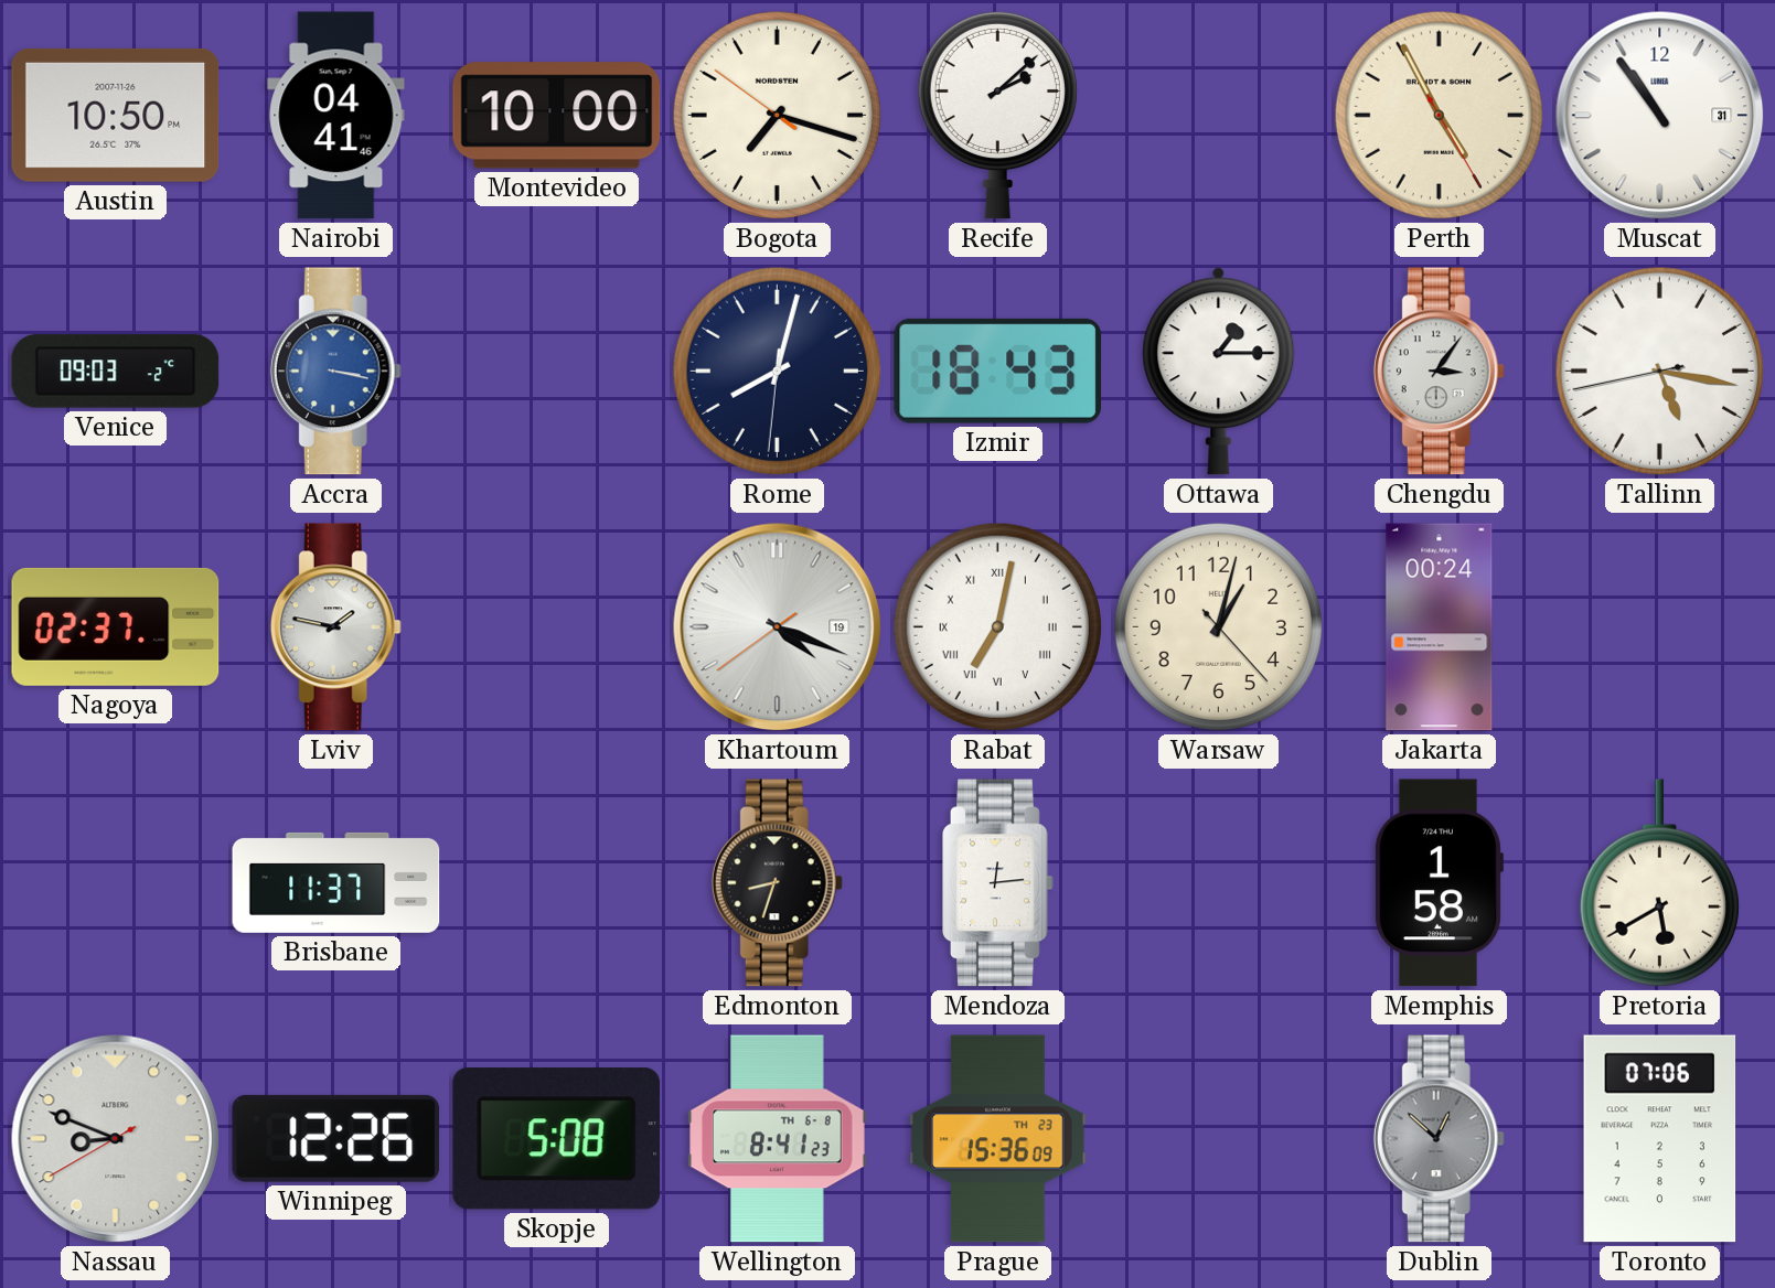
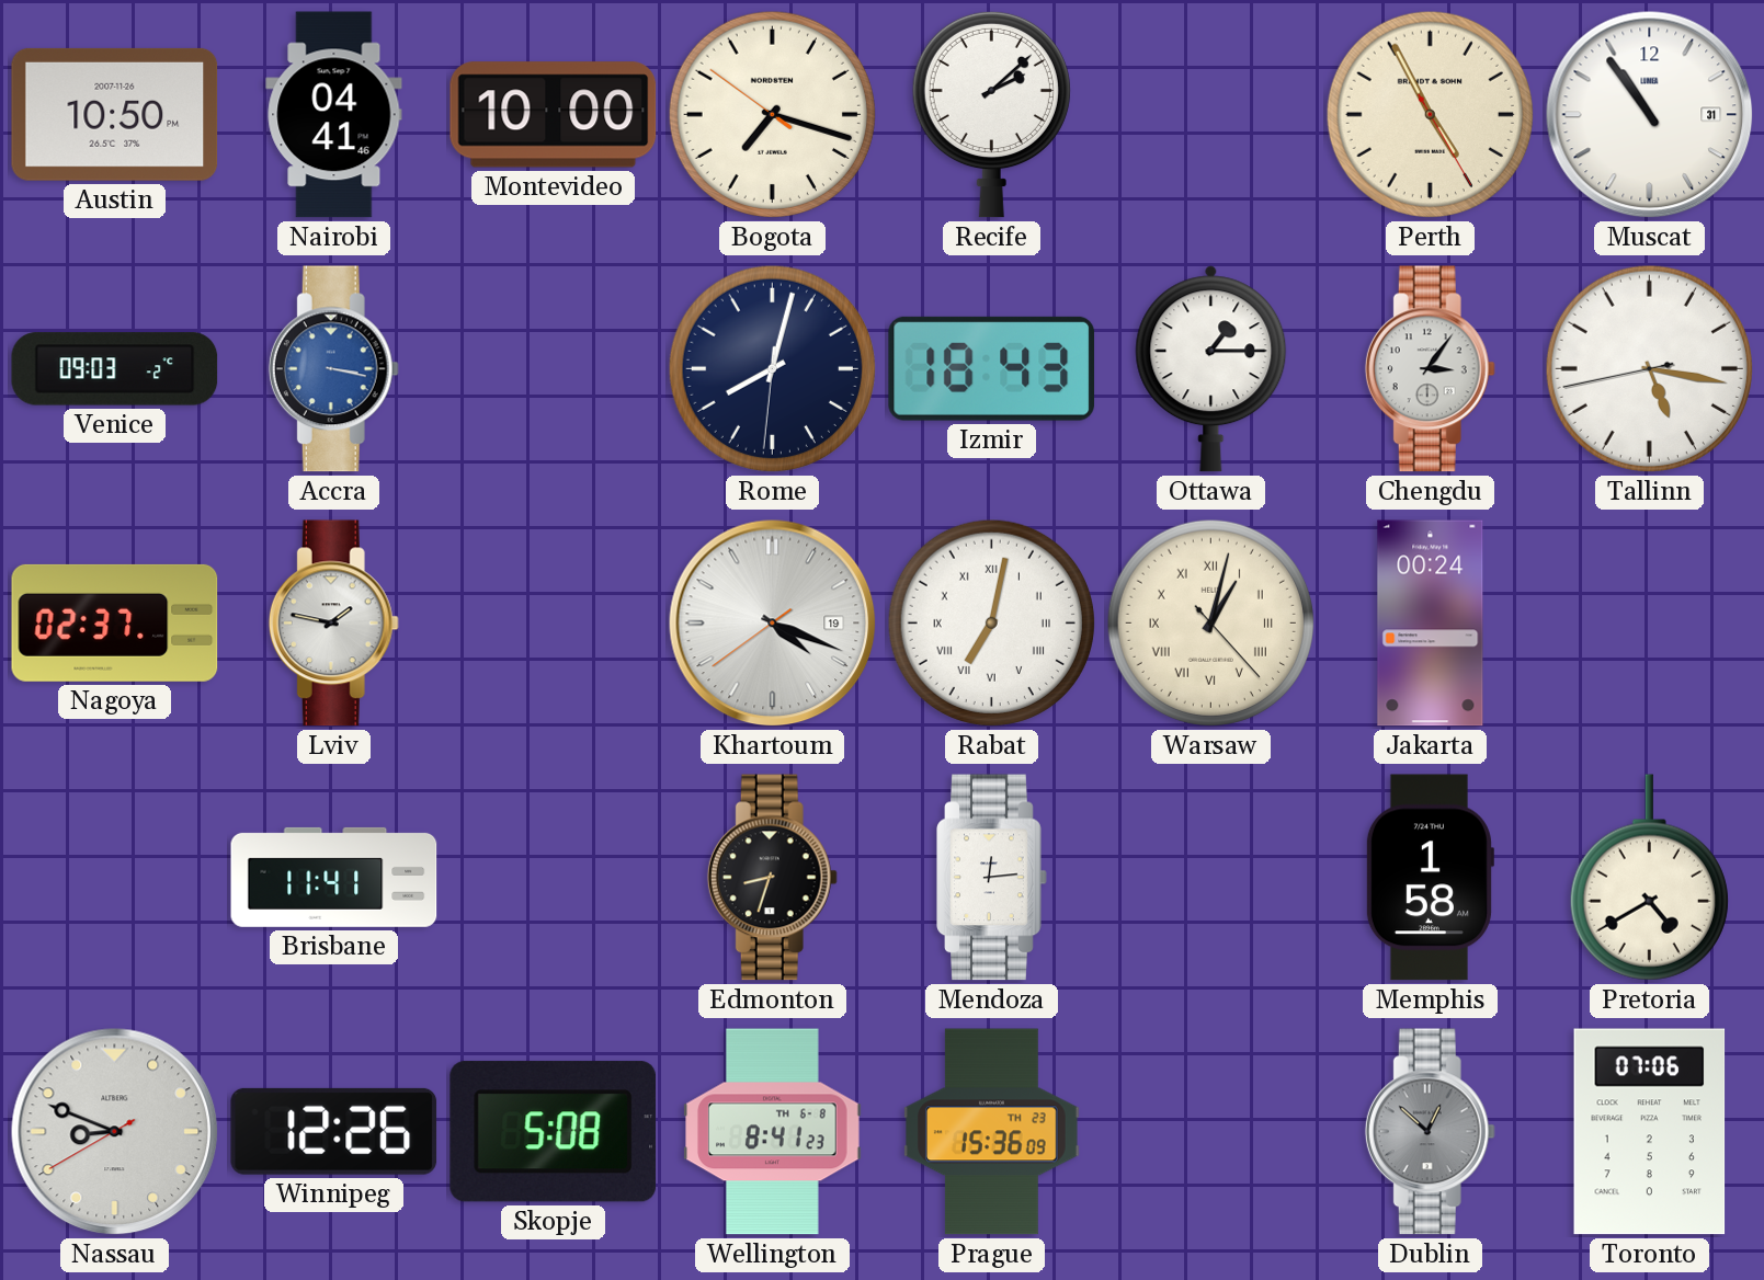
Warsaw numerals: Arabic -> Roman
Brisbane: 11:37 -> 11:41
Pretoria: 5:40 -> 4:40
